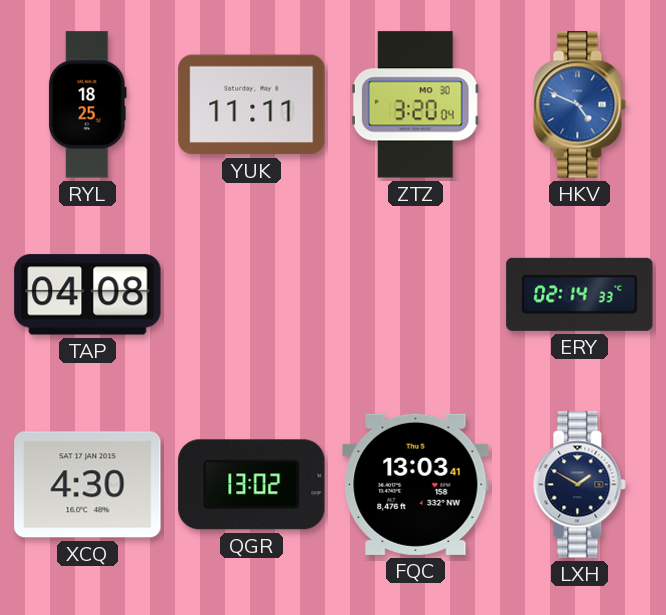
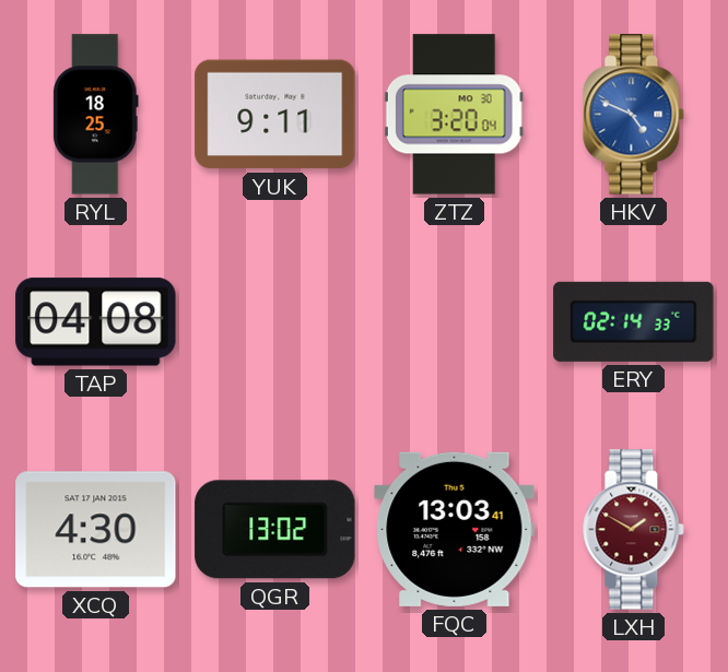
YUK: 11:11 -> 9:11
LXH dial: navy -> burgundy
